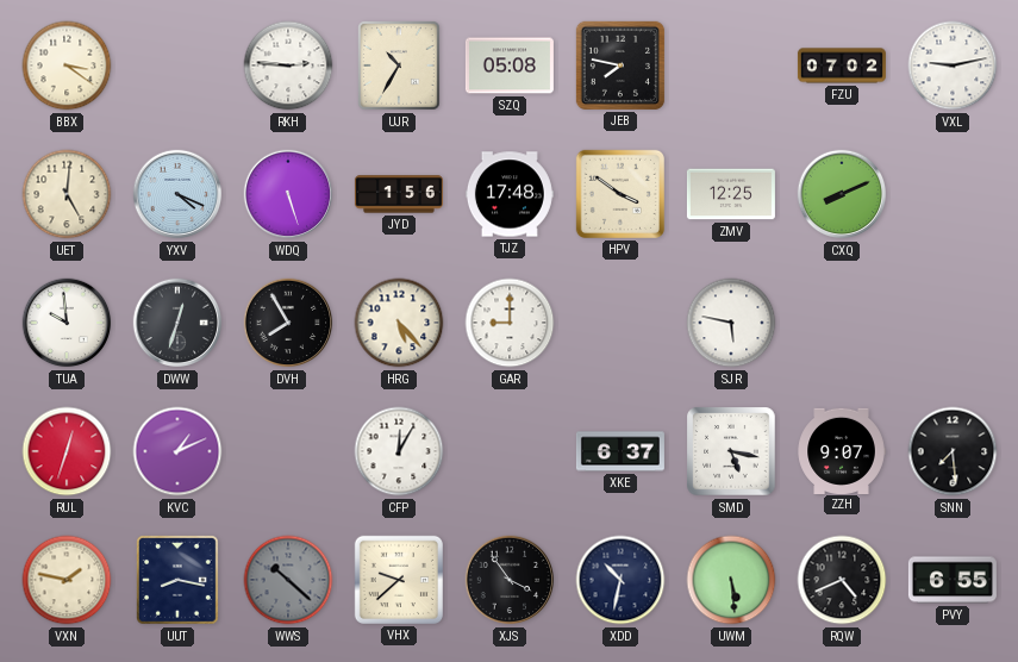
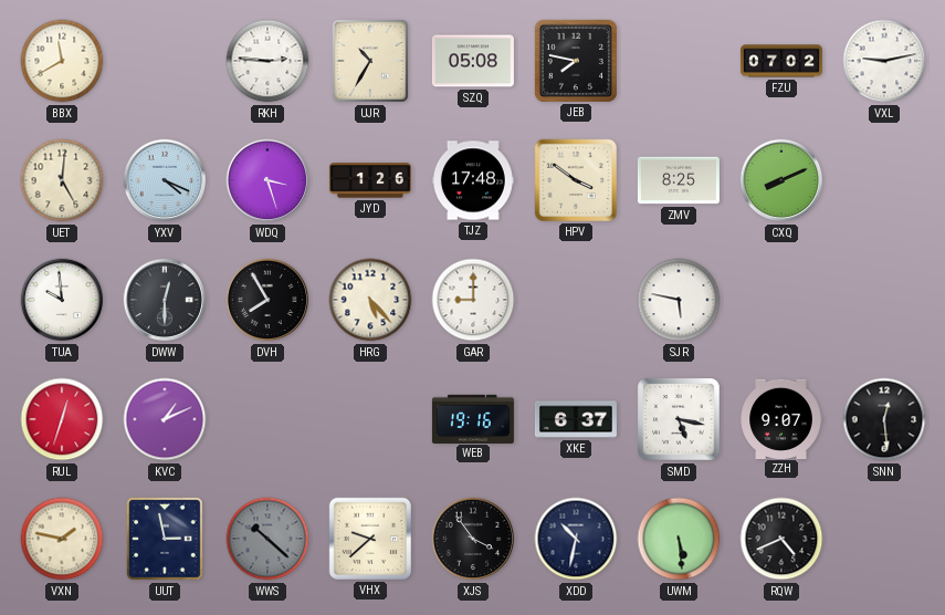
BBX: 3:21 -> 11:40
WDQ: 5:27 -> 3:27
JYD: 1:56 -> 1:26
ZMV: 12:25 -> 8:25
DWW: 12:33 -> 12:30
CFP: 12:05 -> none
WEB: none -> 19:16
SNN: 7:29 -> 12:29
UUT: 8:17 -> 2:58
PVY: 6:55 -> none
